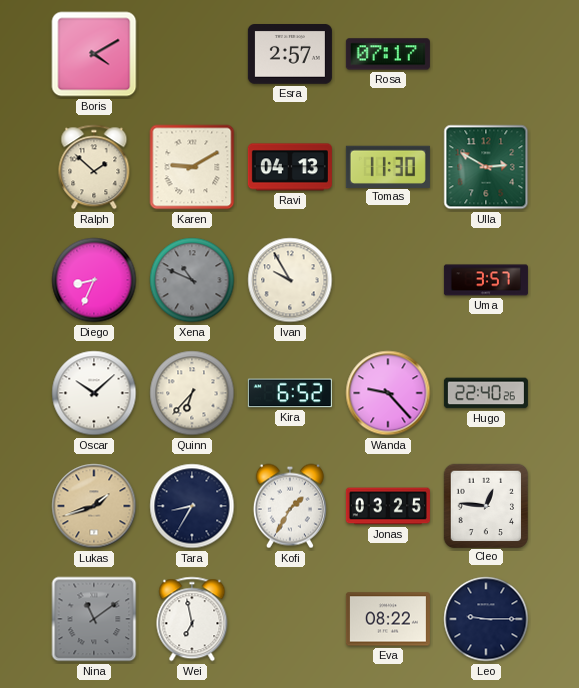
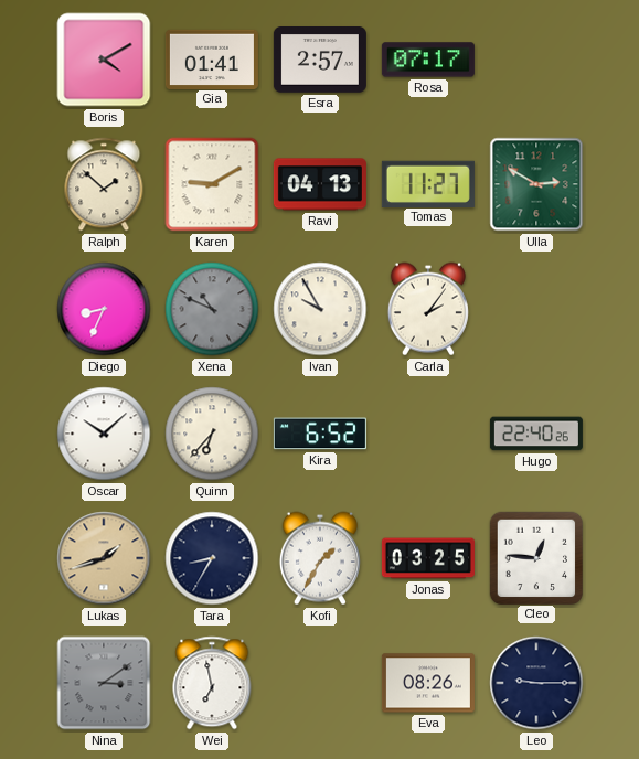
Gia: none -> 01:41
Tomas: 11:30 -> 11:27
Carla: none -> 2:06
Uma: 3:57 -> none
Wanda: 9:23 -> none
Nina: 11:09 -> 3:09
Eva: 08:22 -> 08:26
